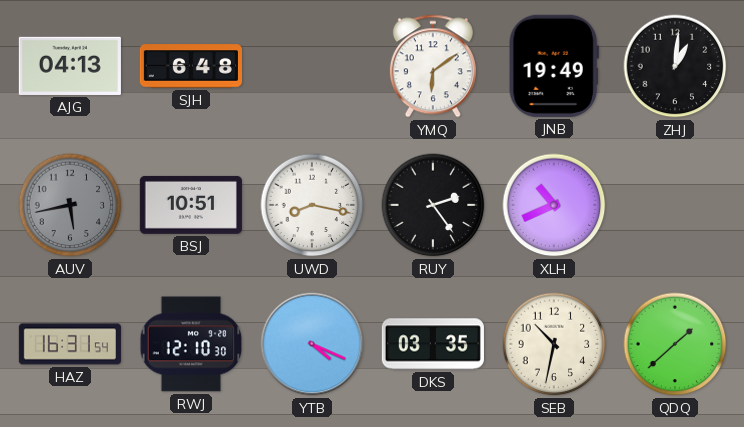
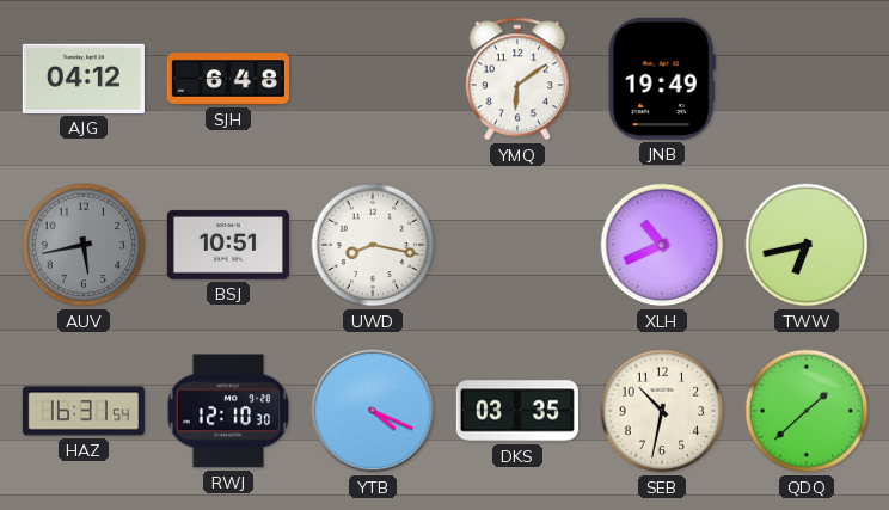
AJG: 04:13 -> 04:12
ZHJ: 1:01 -> none
RUY: 2:24 -> none
TWW: none -> 6:43
